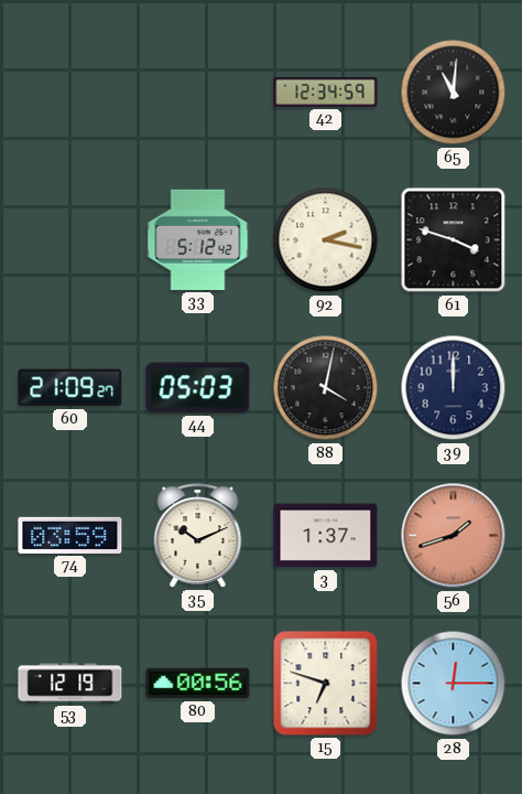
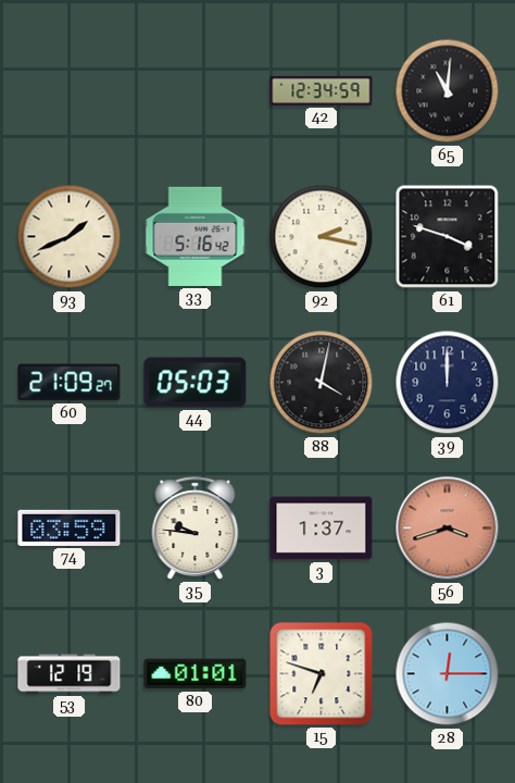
93: none -> 1:41
33: 5:12 -> 5:16
35: 10:11 -> 9:46
56: 1:42 -> 3:42
80: 00:56 -> 01:01
